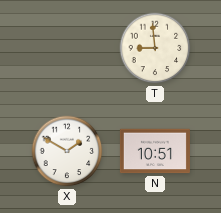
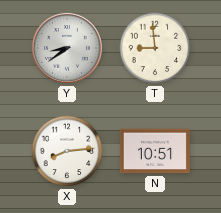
Y: none -> 8:39
X: 1:50 -> 8:14
